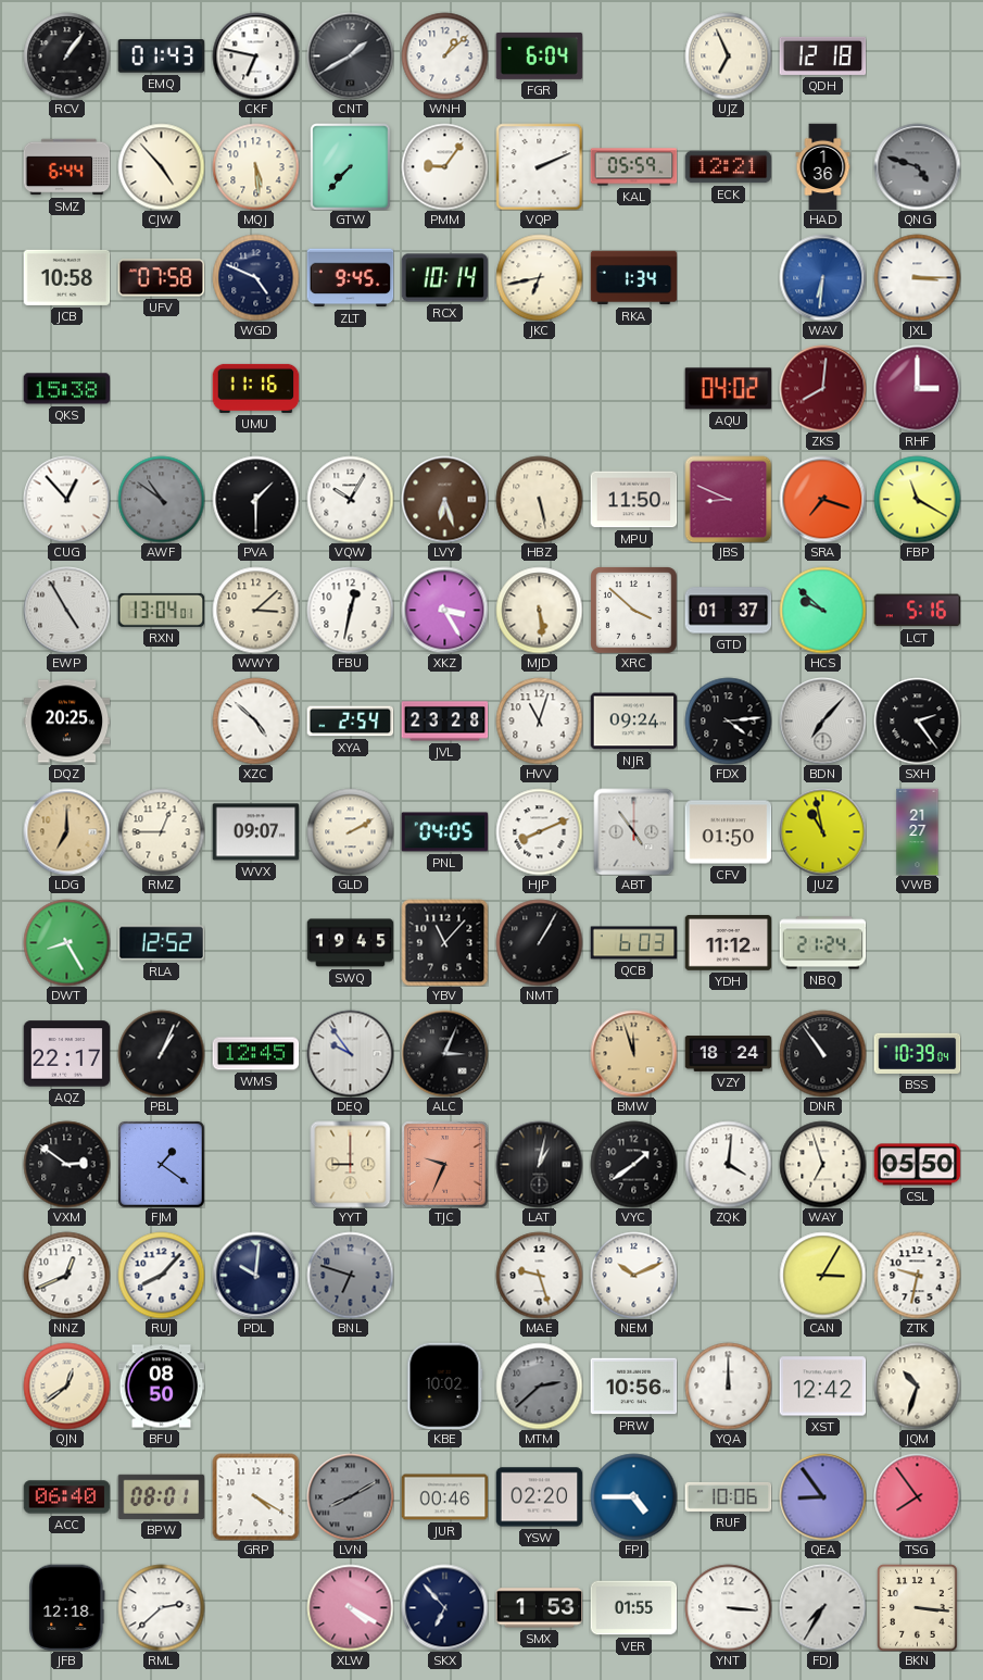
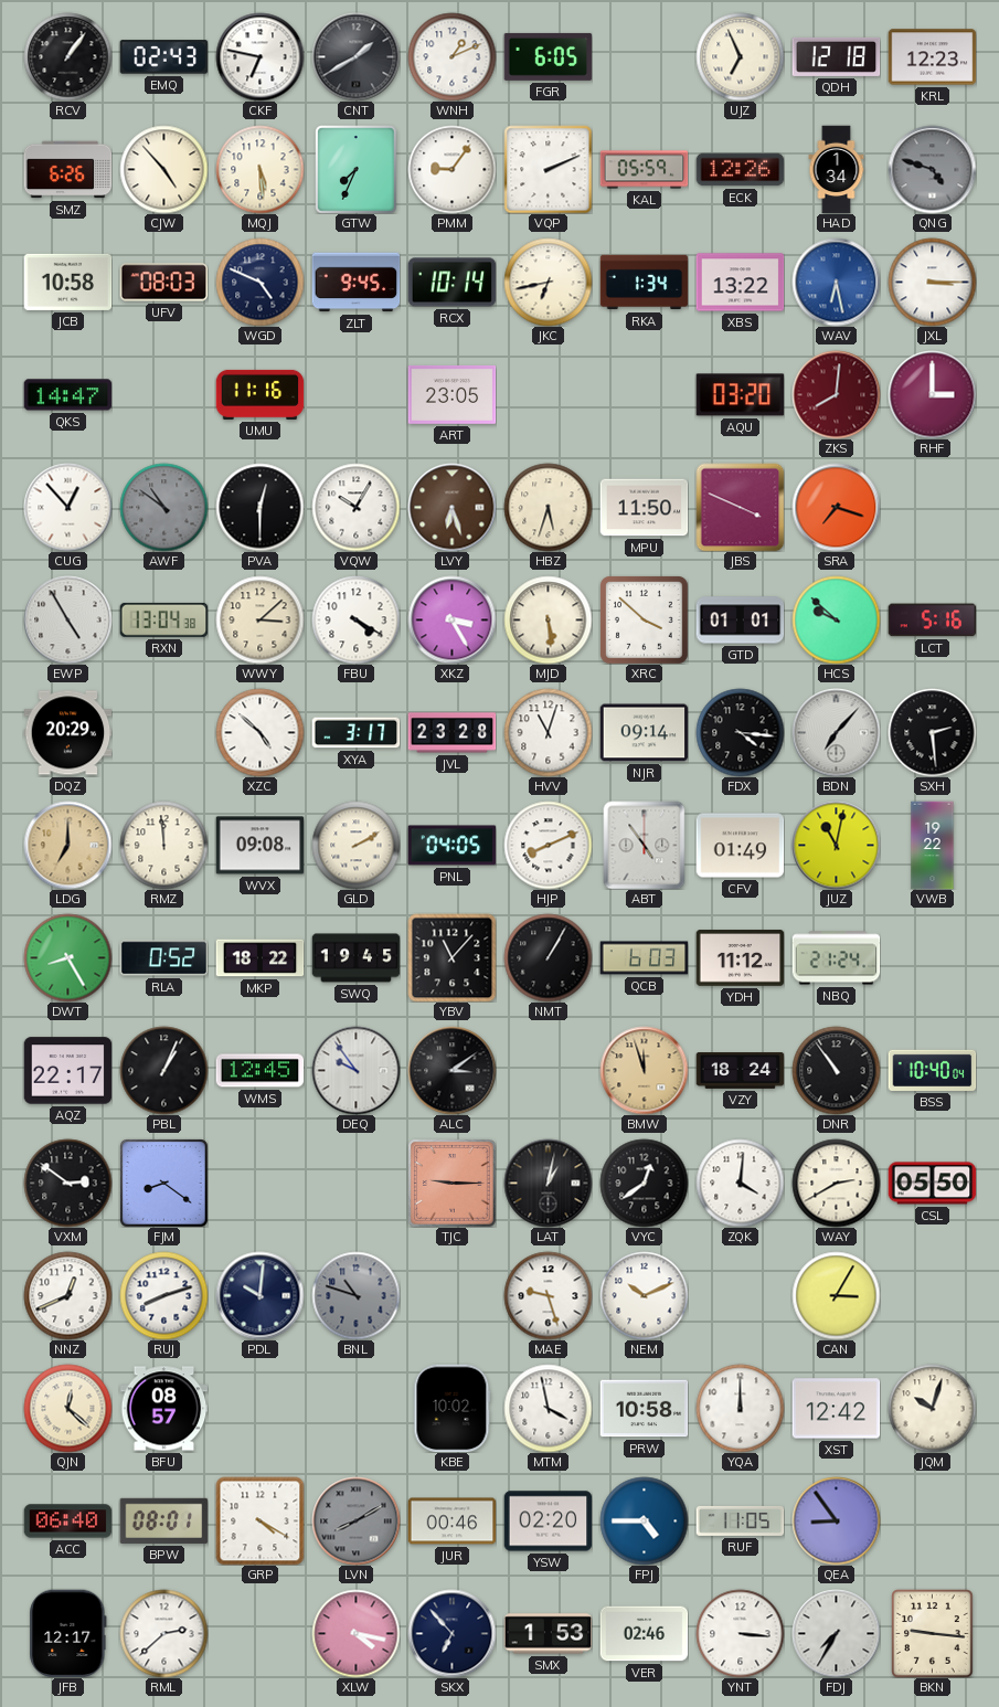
EMQ: 01:43 -> 02:43
WNH: 1:08 -> 1:11
FGR: 6:04 -> 6:05
KRL: none -> 12:23
SMZ: 6:44 -> 6:26
GTW: 7:37 -> 7:34
ECK: 12:21 -> 12:26
HAD: 1:36 -> 1:34
UFV: 07:58 -> 08:03
XBS: none -> 13:22
WAV: 6:31 -> 6:28
QKS: 15:38 -> 14:47
ART: none -> 23:05
AQU: 04:02 -> 03:20
PVA: 1:30 -> 12:30
HBZ: 5:28 -> 5:33
JBS: 8:49 -> 3:49
FBP: 11:20 -> none
RXN: 13:04:01 -> 13:04:38
FBU: 12:32 -> 4:20
GTD: 01:37 -> 01:01
DQZ: 20:25 -> 20:29
XYA: 2:54 -> 3:17
NJR: 09:24 -> 09:14
FDX: 4:14 -> 4:16
SXH: 2:24 -> 2:29
RMZ: 12:45 -> 11:59
WVX: 09:07 -> 09:08
CFV: 01:50 -> 01:49
JUZ: 10:58 -> 11:02
VWB: 21:27 -> 19:22
RLA: 12:52 -> 0:52
MKP: none -> 18:22
ALC: 3:04 -> 3:09
BSS: 10:39 -> 10:40
FJM: 1:21 -> 8:21
YYT: 9:00 -> none
TJC: 9:34 -> 9:15
VYC: 1:39 -> 12:39
WAY: 6:57 -> 2:40
RUJ: 8:07 -> 8:12
BNL: 6:48 -> 10:48
ZTK: 9:32 -> none
QJN: 12:39 -> 12:22
BFU: 08:50 -> 08:57
MTM: 2:38 -> 3:58
MTM dial: grey -> white
PRW: 10:56 -> 10:58
JQM: 10:33 -> 10:03
RUF: 10:06 -> 11:05
TSG: 7:54 -> none
JFB: 12:18 -> 12:17
XLW: 4:20 -> 4:17
VER: 01:55 -> 02:46
BKN: 3:16 -> 9:16
